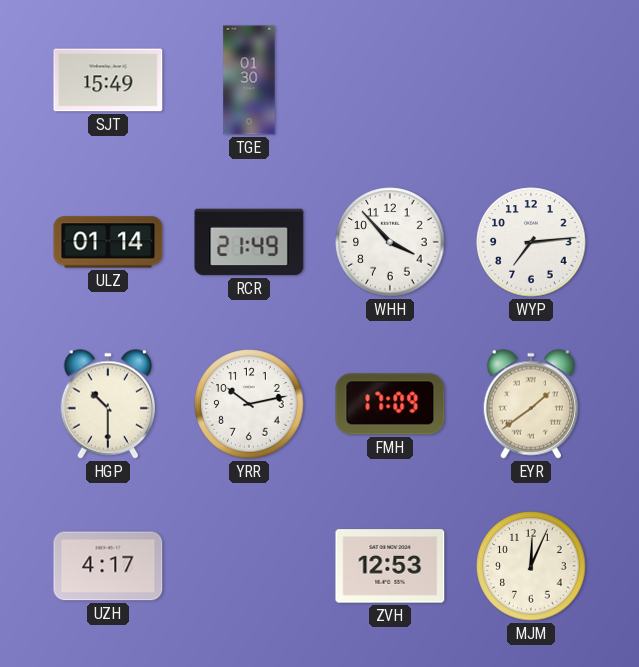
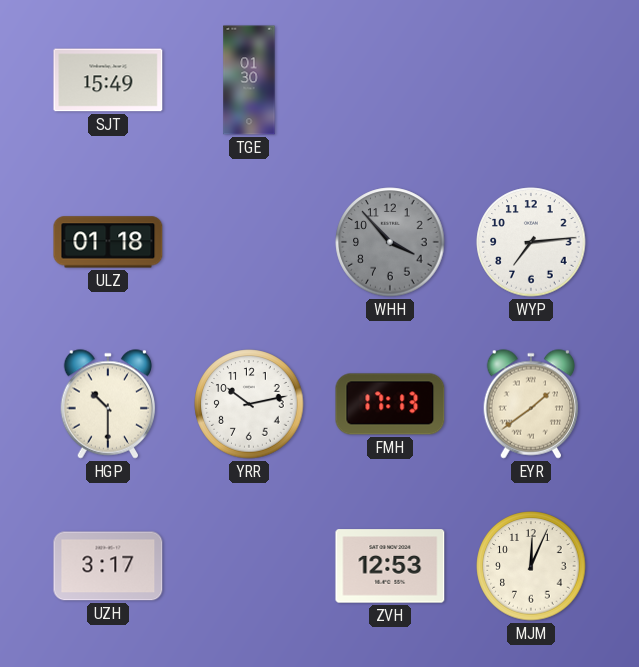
ULZ: 01:14 -> 01:18
RCR: 21:49 -> none
WHH dial: white -> grey
FMH: 17:09 -> 17:13
UZH: 4:17 -> 3:17
